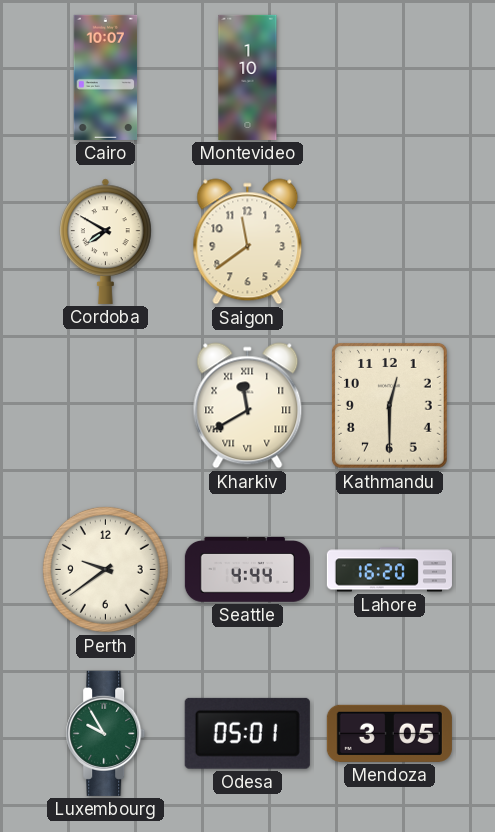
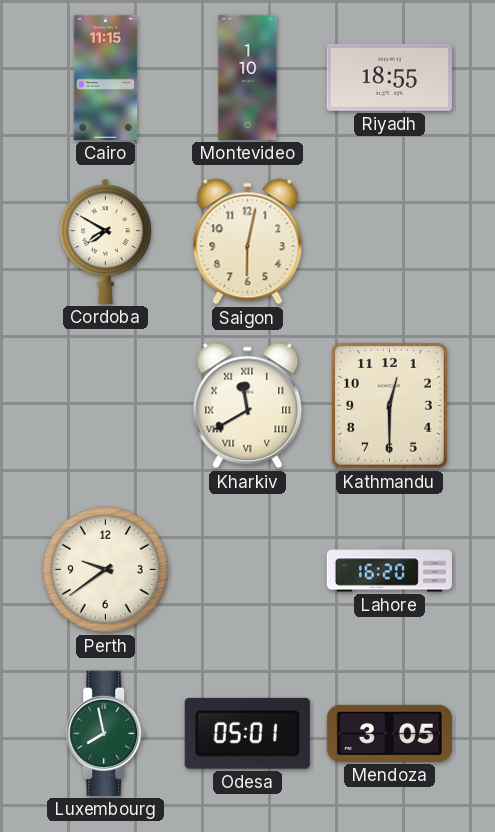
Cairo: 10:07 -> 11:15
Riyadh: none -> 18:55
Saigon: 11:39 -> 6:02
Seattle: 4:44 -> none
Luxembourg: 9:55 -> 7:58
